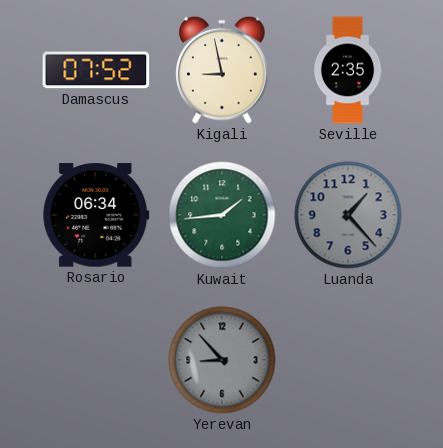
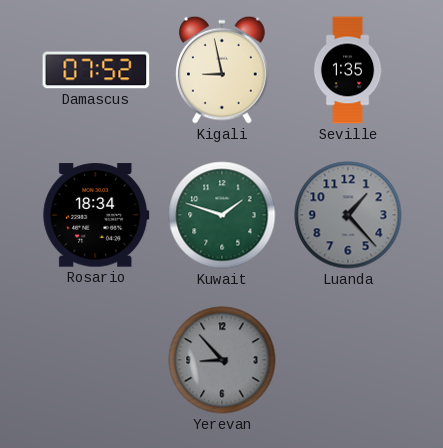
Seville: 2:35 -> 1:35
Rosario: 06:34 -> 18:34
Kuwait: 1:44 -> 1:48
